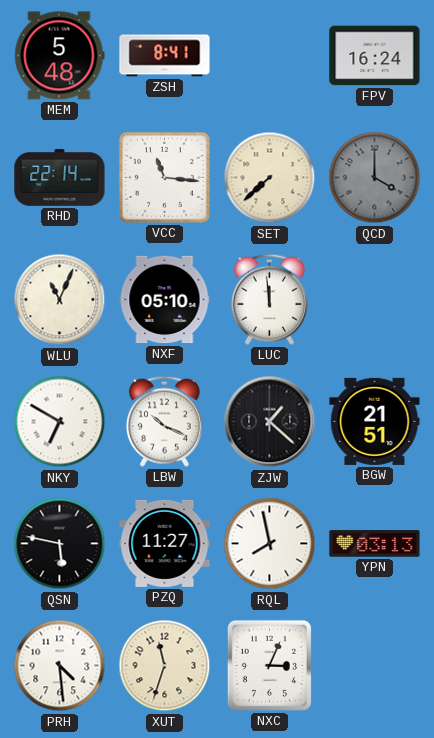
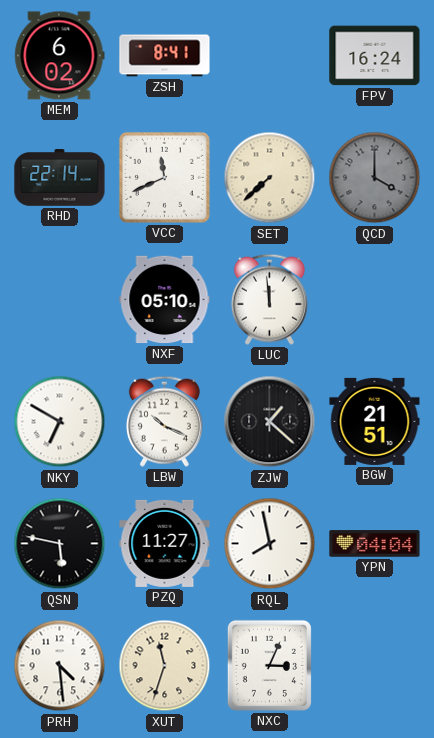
MEM: 5:48 -> 6:02
VCC: 11:16 -> 11:41
WLU: 11:04 -> none
YPN: 03:13 -> 04:04
